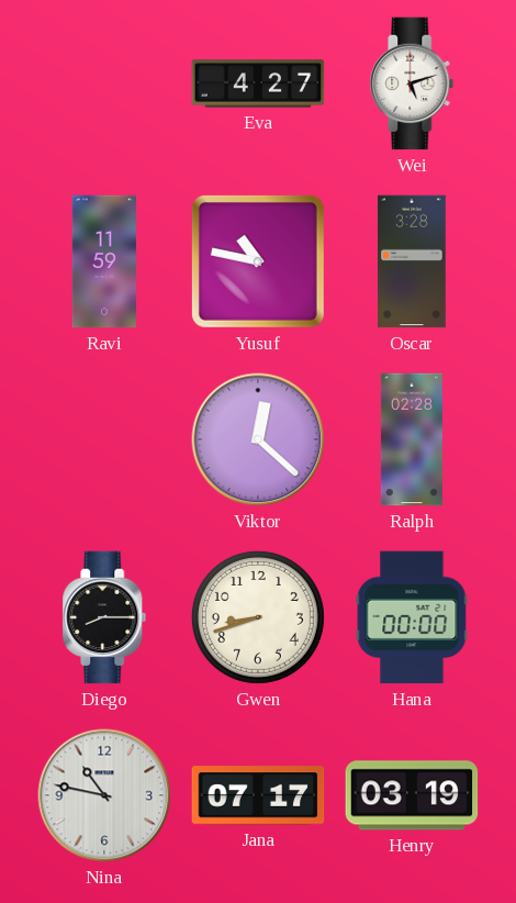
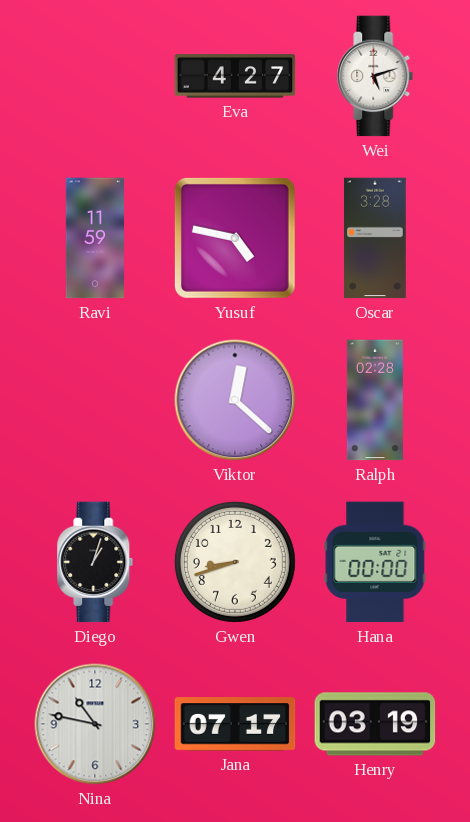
Yusuf: 10:47 -> 4:47
Diego: 8:15 -> 1:03
